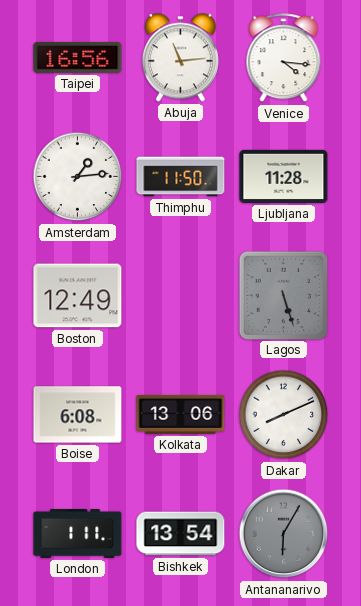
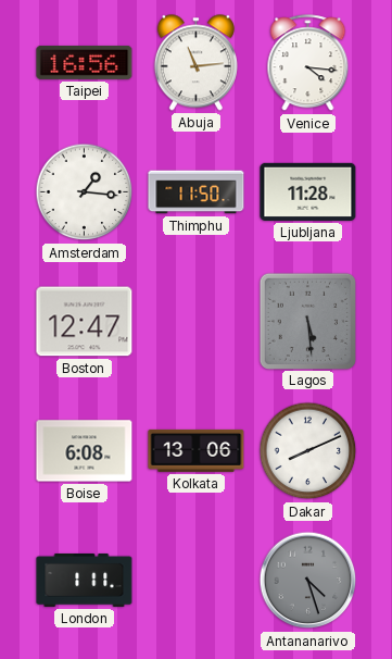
Amsterdam: 1:14 -> 1:16
Boston: 12:49 -> 12:47
Lagos: 5:27 -> 5:29
Bishkek: 13:54 -> none
Antananarivo: 6:05 -> 4:27
